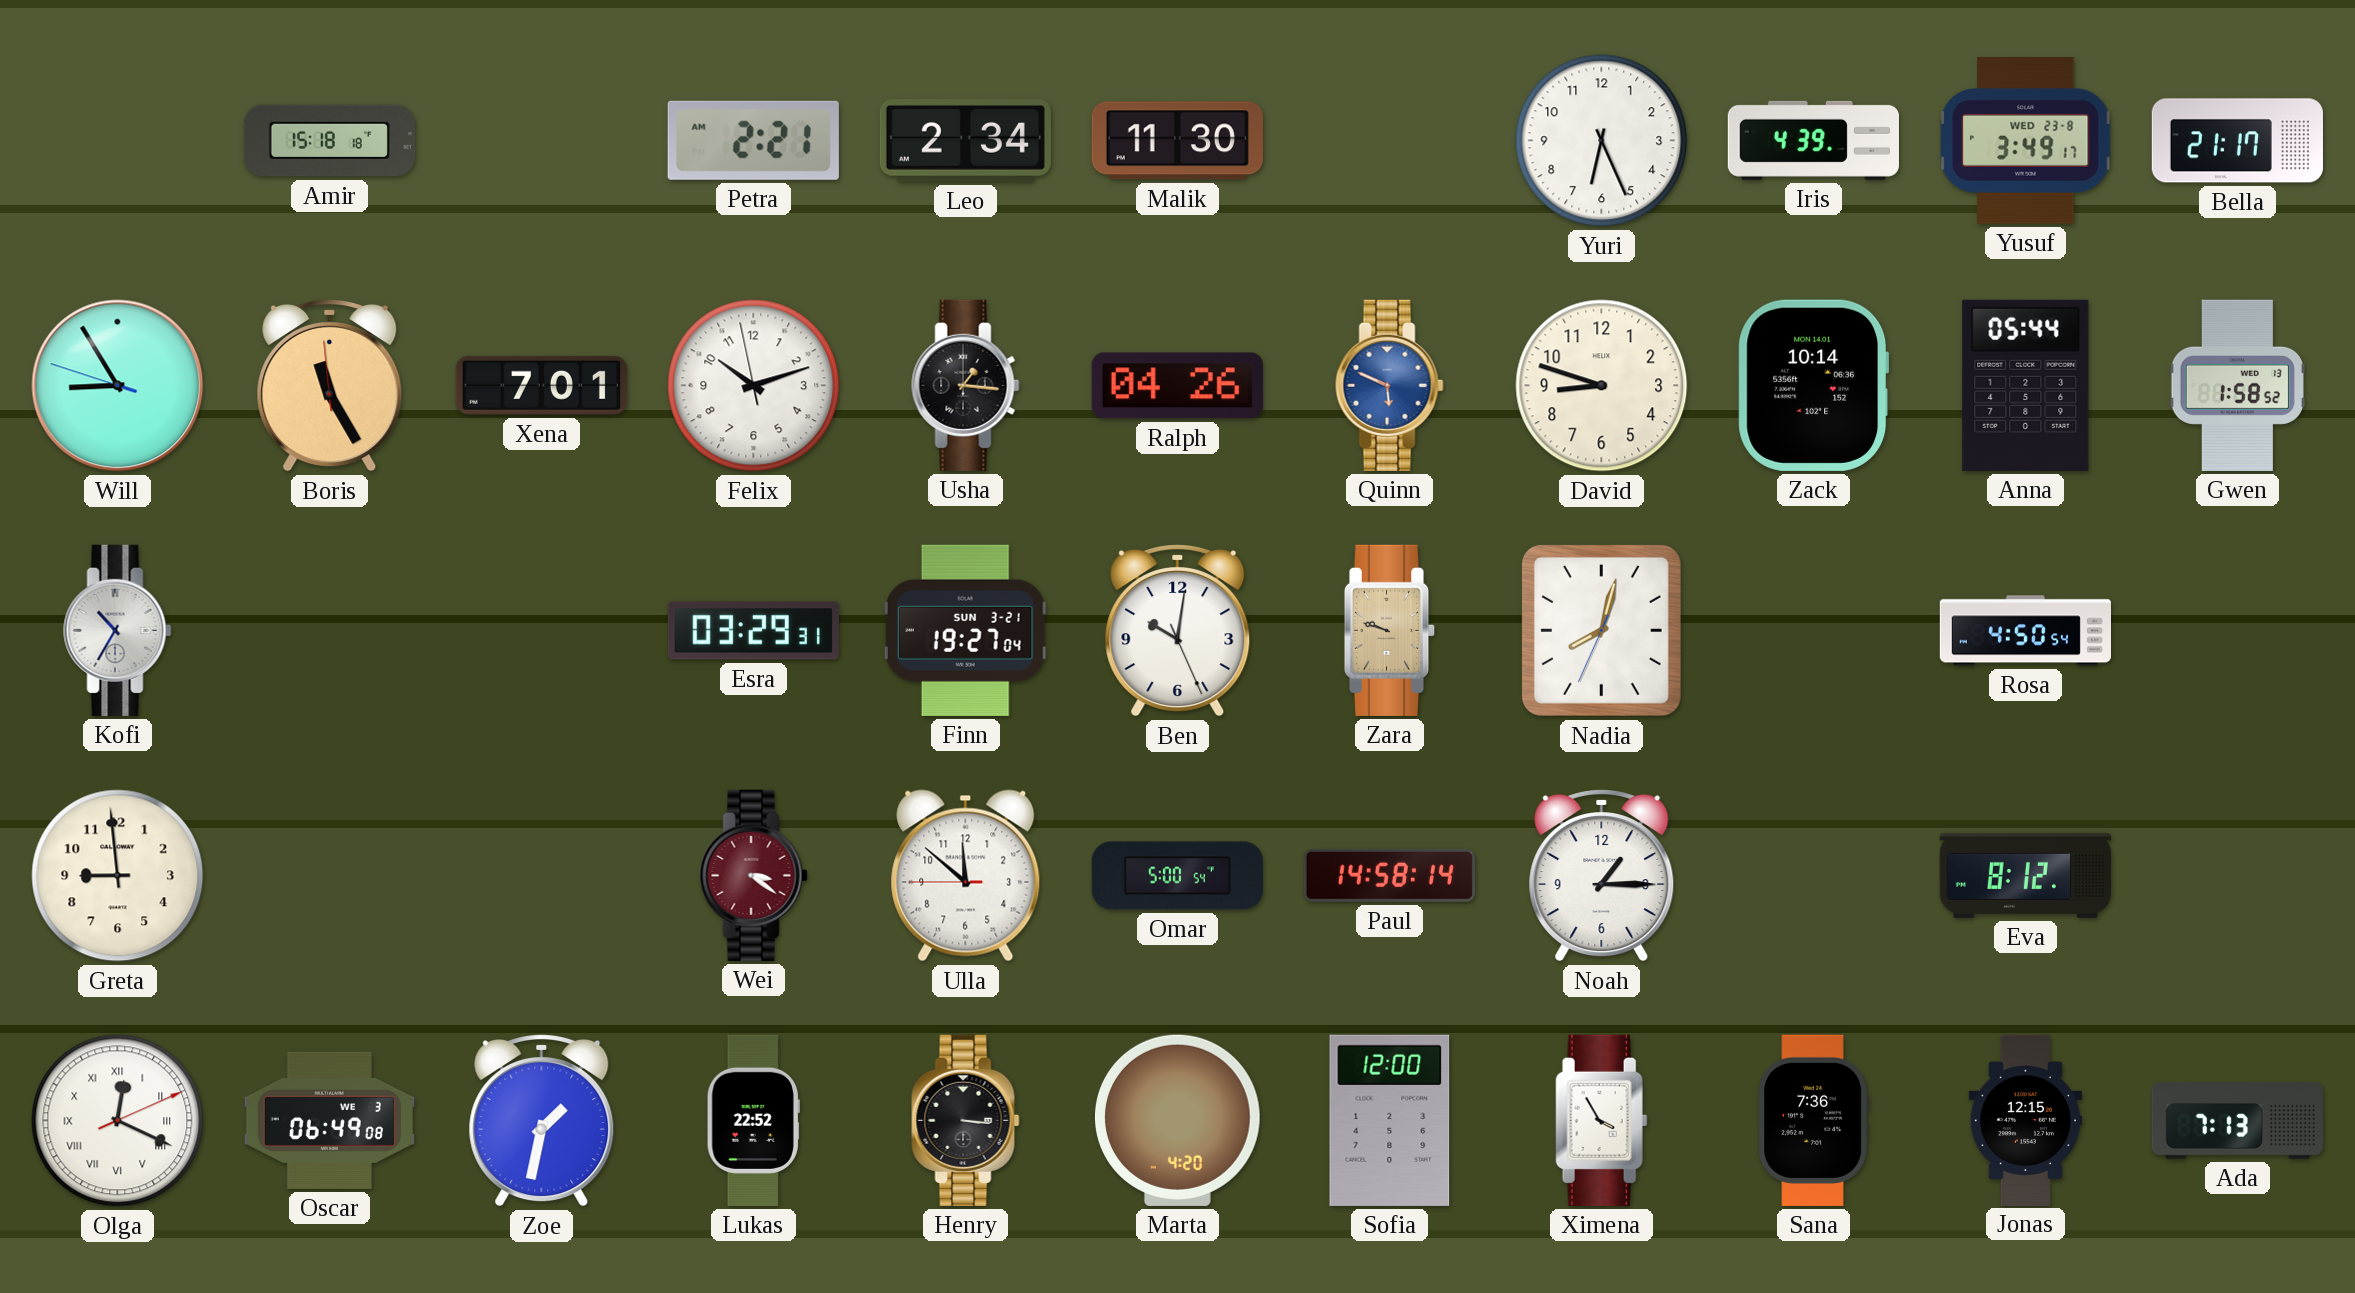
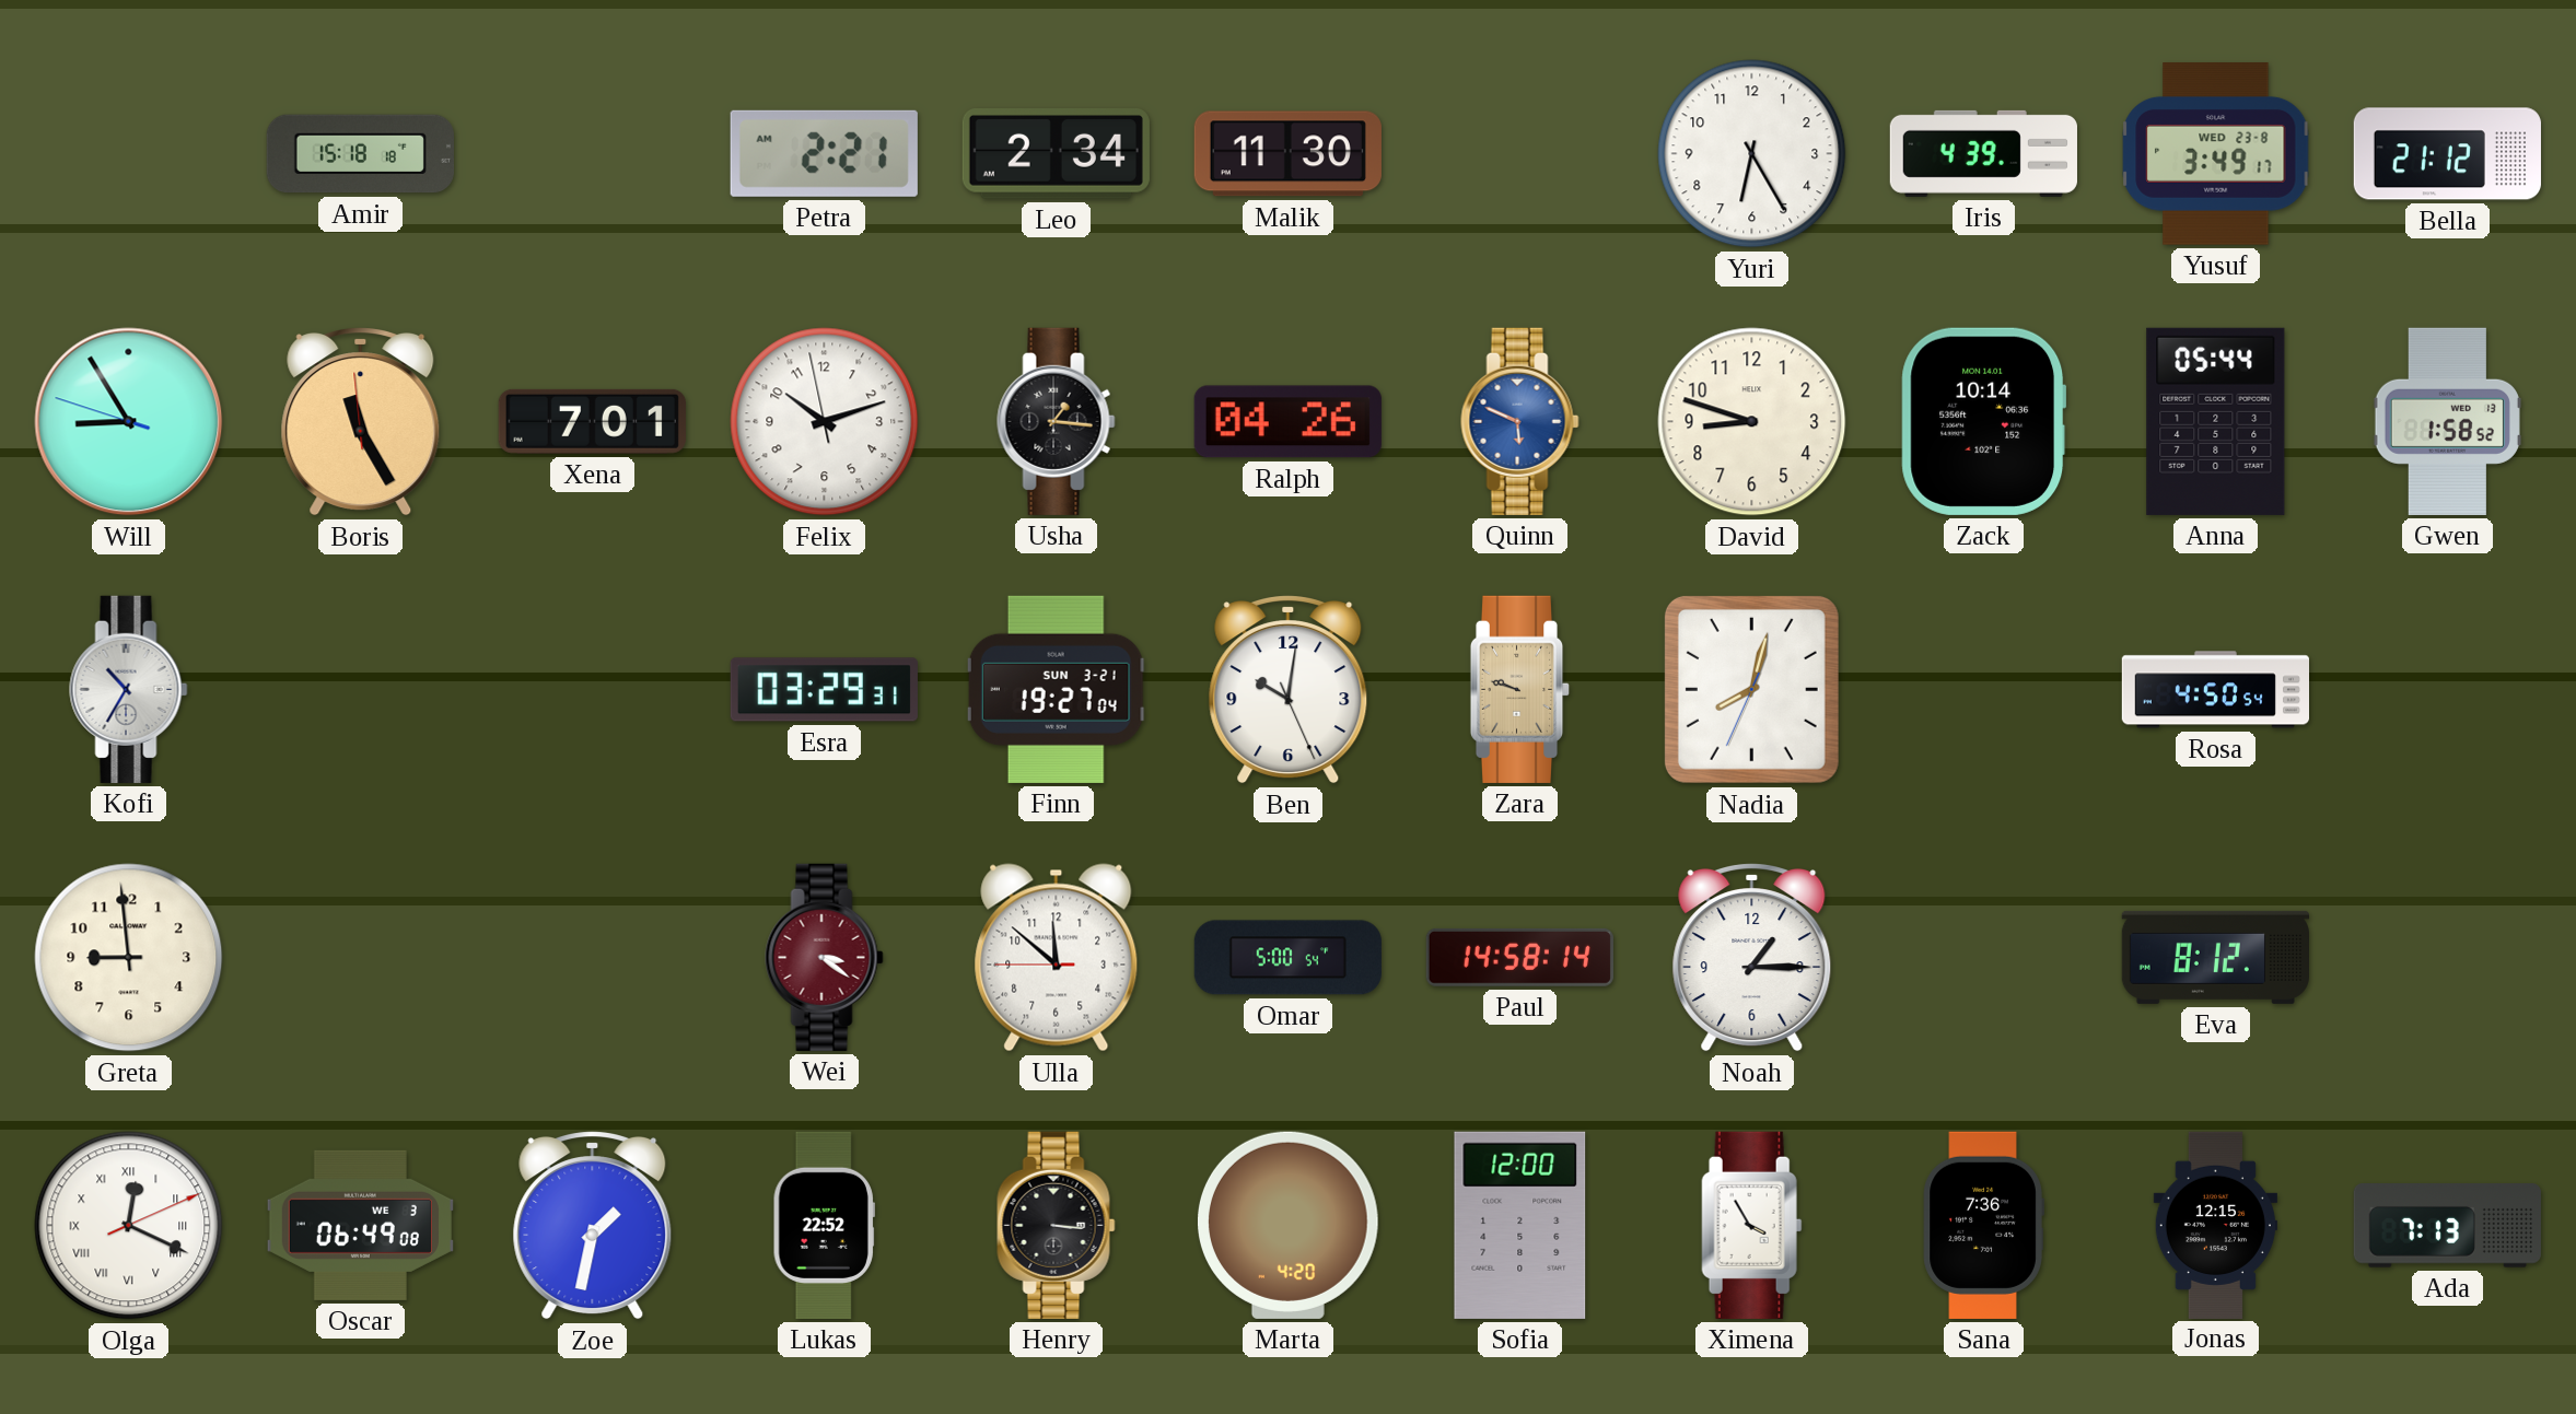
Yuri: 6:26 -> 6:25
Bella: 21:17 -> 21:12
